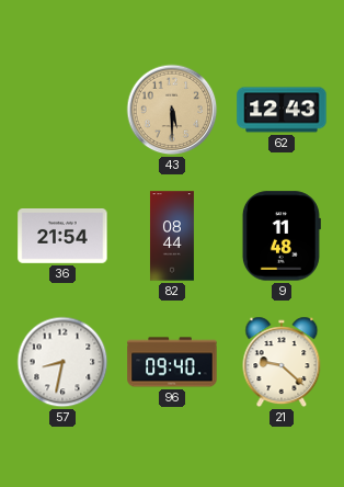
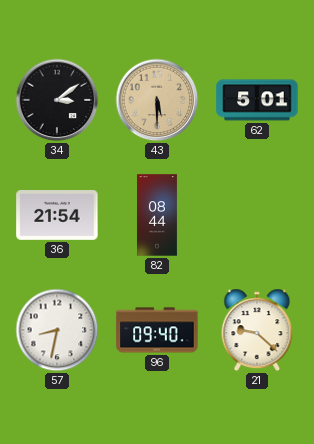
34: none -> 3:09
62: 12:43 -> 5:01
9: 11:48 -> none
